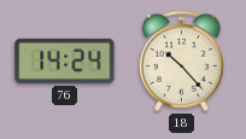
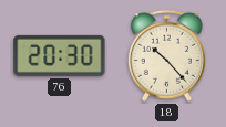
76: 14:24 -> 20:30
